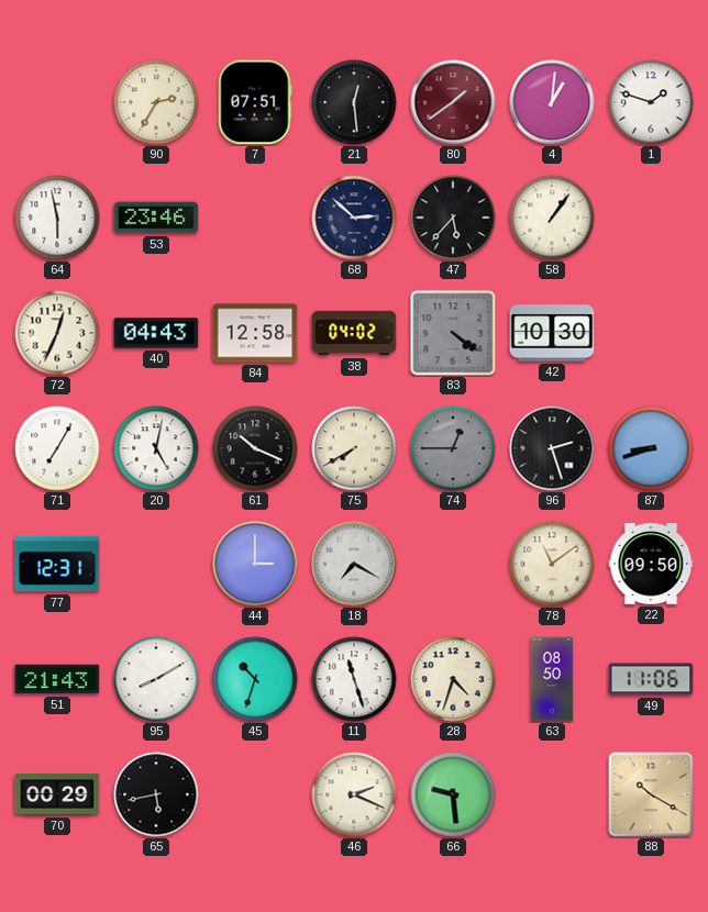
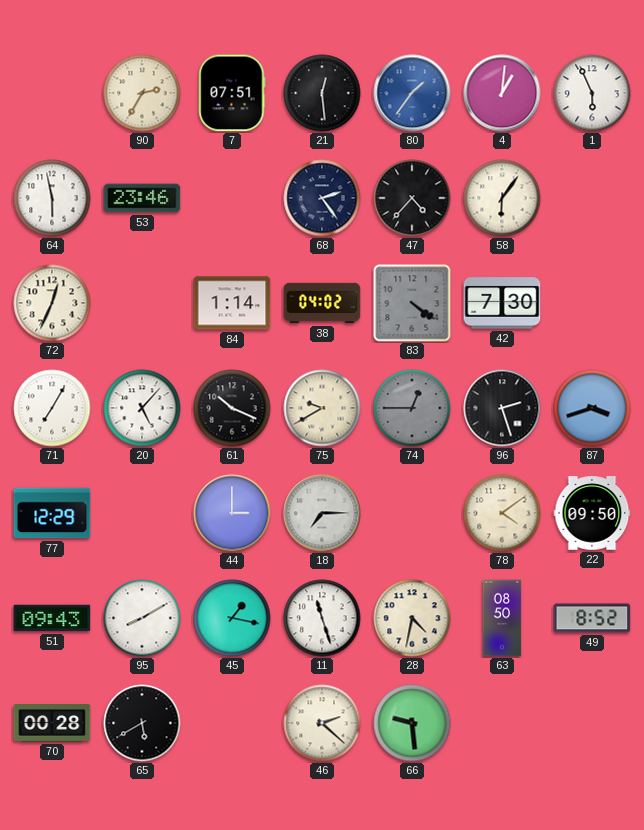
80: 1:39 -> 1:36
80 dial: burgundy -> blue
1: 1:48 -> 5:56
68: 2:52 -> 2:24
47: 5:37 -> 4:37
58: 1:06 -> 6:06
40: 04:43 -> none
84: 12:58 -> 1:14
42: 10:30 -> 7:30
20: 5:02 -> 5:07
75: 7:40 -> 9:40
87: 8:42 -> 3:42
77: 12:31 -> 12:29
18: 7:20 -> 7:15
78: 11:09 -> 4:09
51: 21:43 -> 09:43
45: 10:33 -> 1:17
28: 4:33 -> 4:32
49: 11:06 -> 8:52
70: 00:29 -> 00:28
65: 5:43 -> 5:40
46: 2:19 -> 2:22
88: 10:20 -> none
